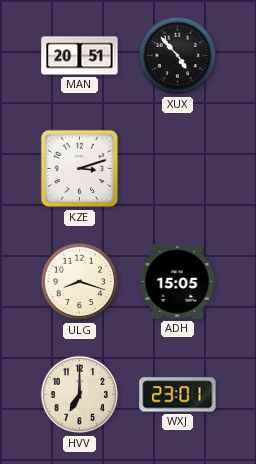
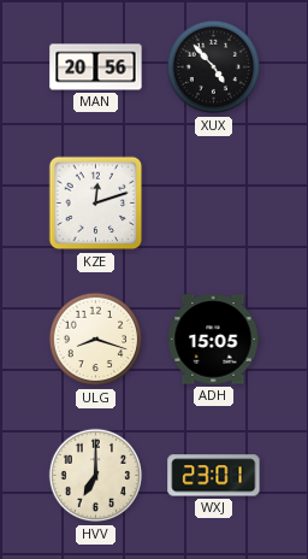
MAN: 20:51 -> 20:56
KZE: 3:12 -> 12:12
